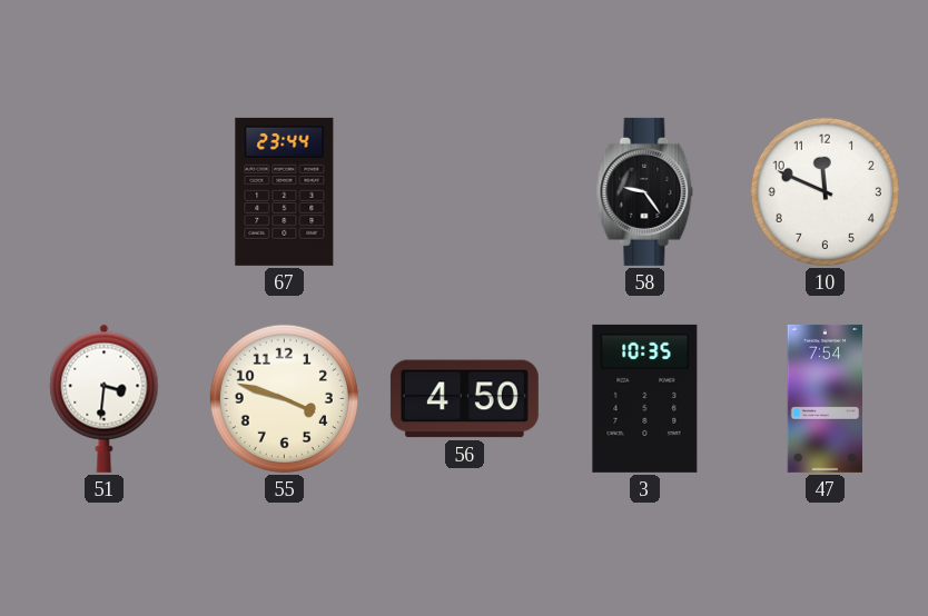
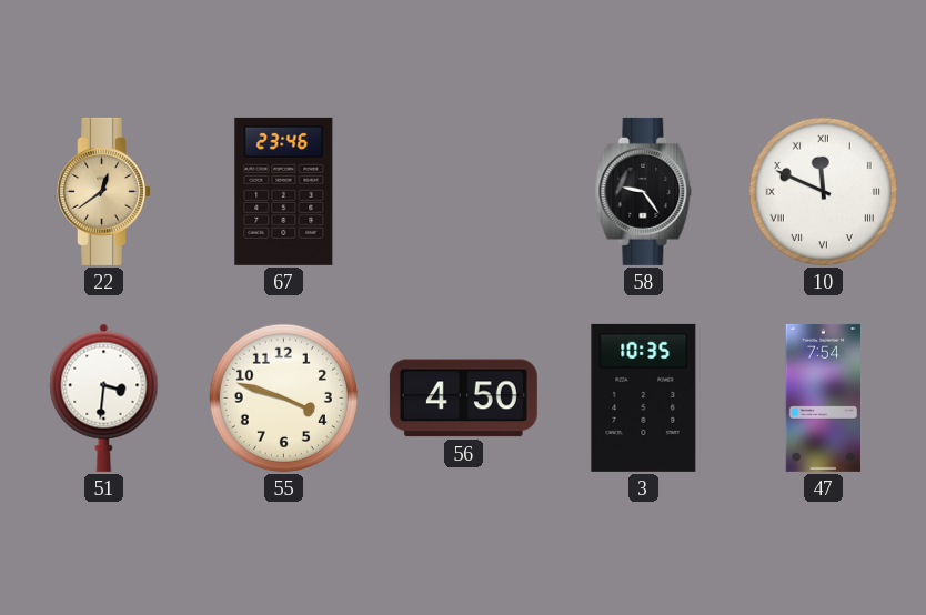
22: none -> 12:39
67: 23:44 -> 23:46
10 numerals: Arabic -> Roman
